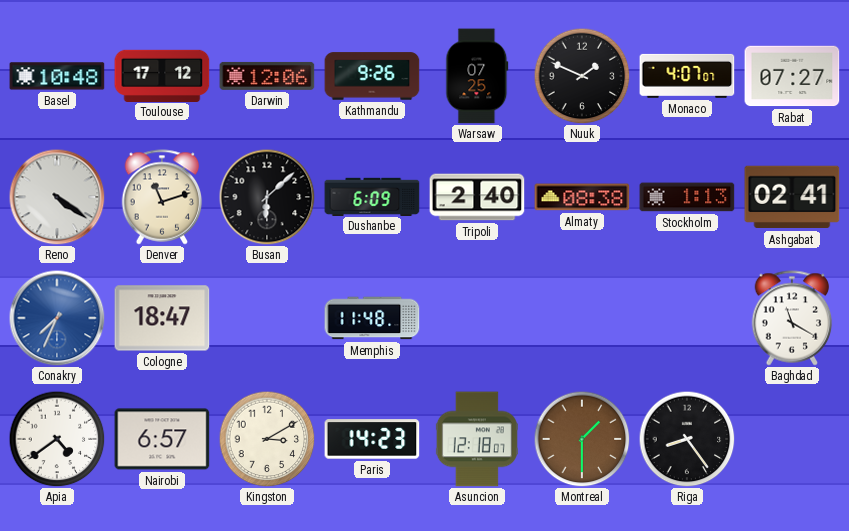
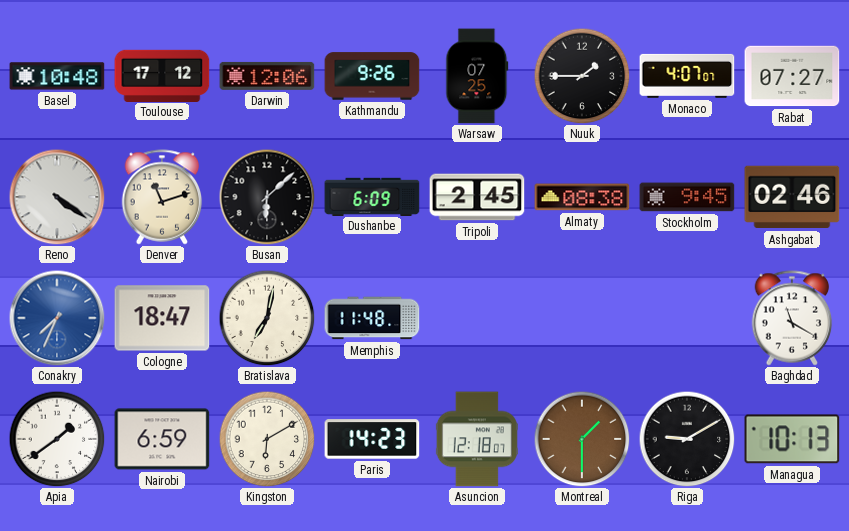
Nuuk: 1:49 -> 1:45
Tripoli: 2:40 -> 2:45
Stockholm: 1:13 -> 9:45
Ashgabat: 02:41 -> 02:46
Bratislava: none -> 7:02
Apia: 4:39 -> 1:39
Nairobi: 6:57 -> 6:59
Kingston: 3:10 -> 6:10
Riga: 8:24 -> 9:10
Managua: none -> 10:13
